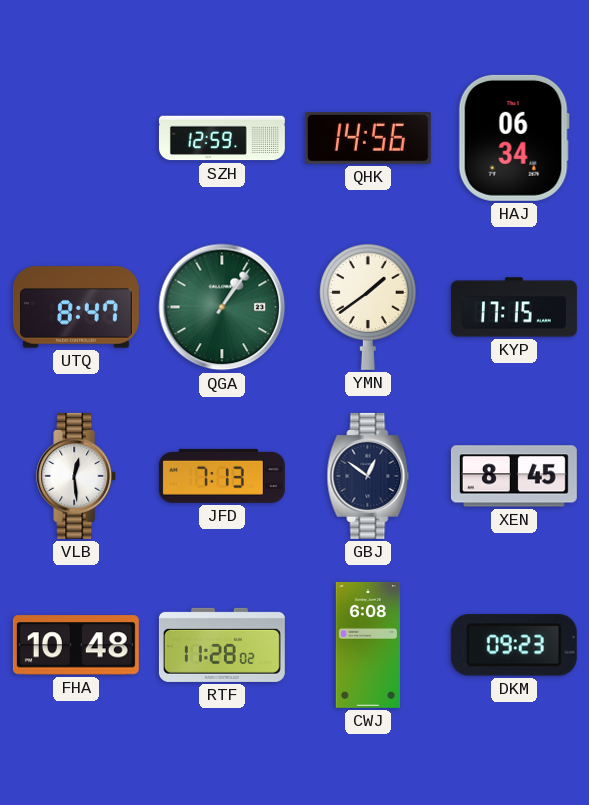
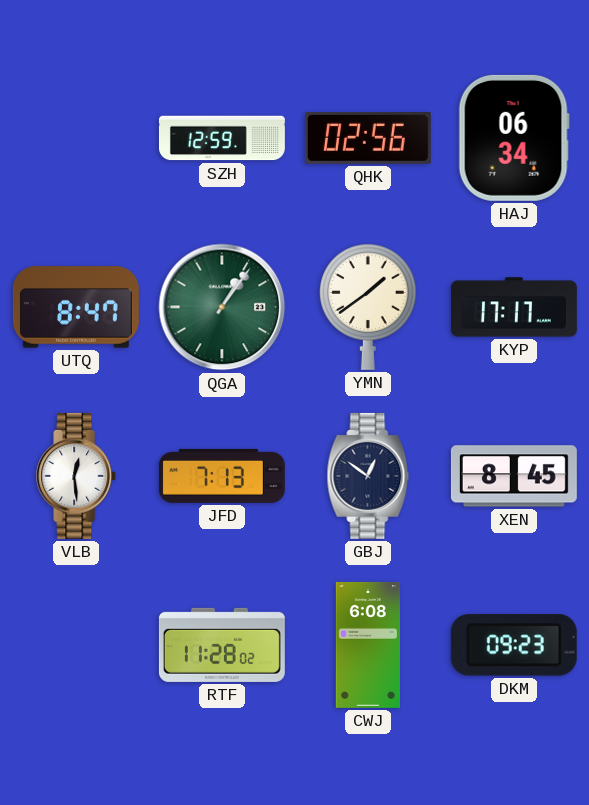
QHK: 14:56 -> 02:56
KYP: 17:15 -> 17:17
FHA: 10:48 -> none
